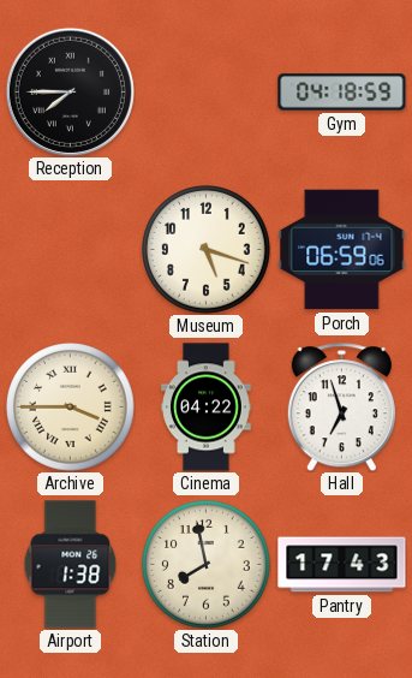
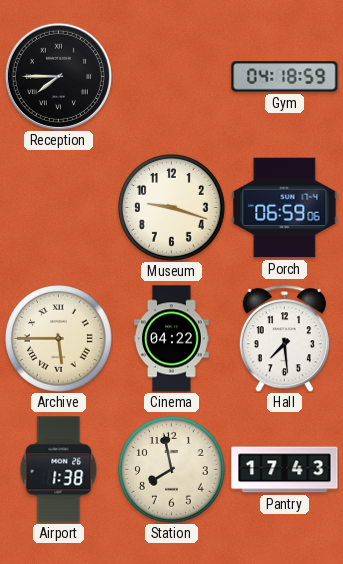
Museum: 5:18 -> 9:18
Archive: 3:45 -> 5:45
Hall: 6:57 -> 7:29
